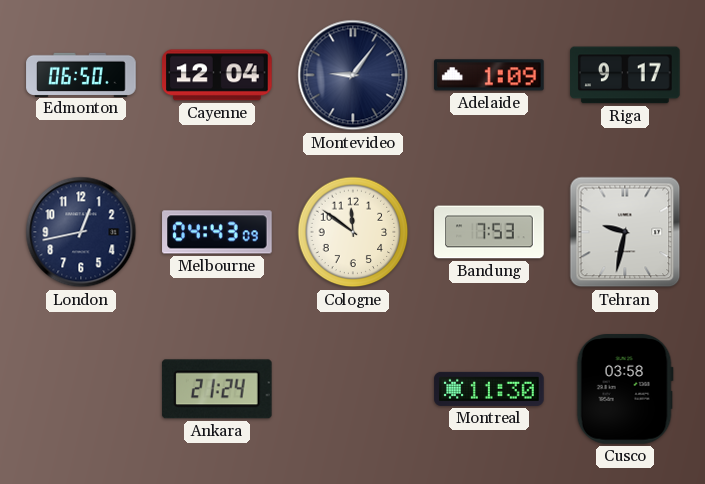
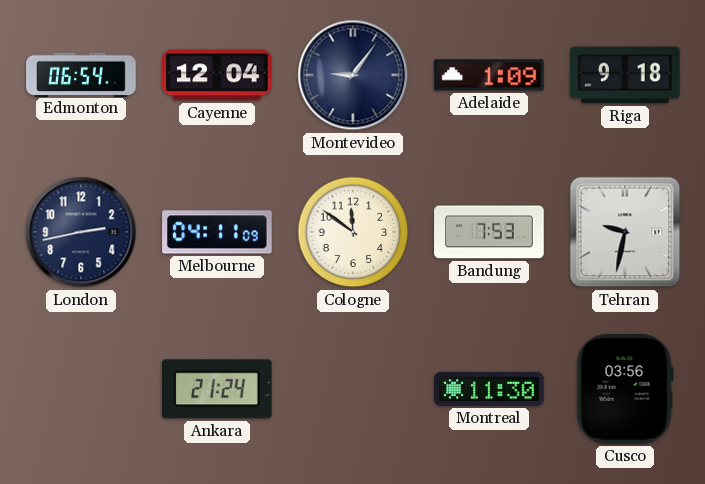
Edmonton: 06:50 -> 06:54
Riga: 9:17 -> 9:18
London: 12:43 -> 2:43
Melbourne: 04:43 -> 04:11
Cusco: 03:58 -> 03:56
